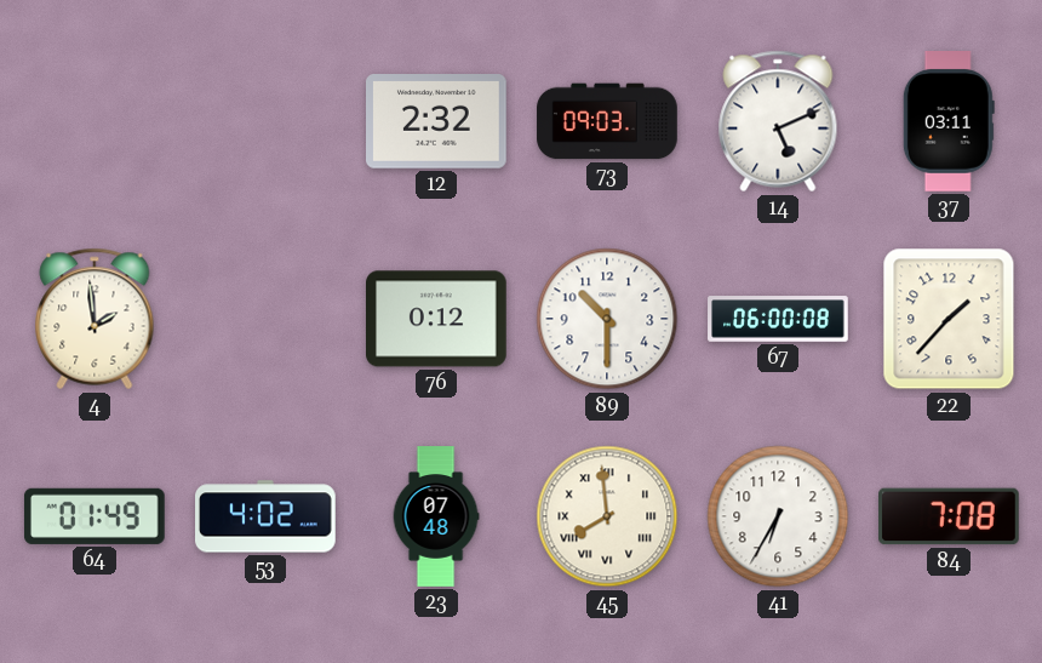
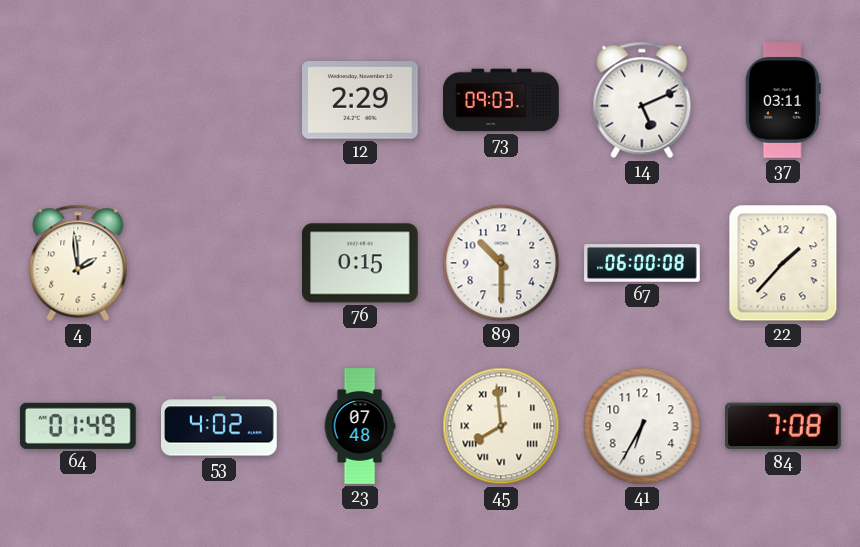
12: 2:32 -> 2:29
76: 0:12 -> 0:15
